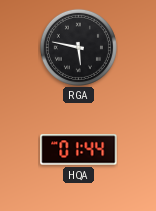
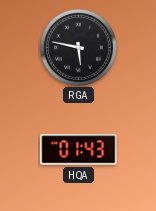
HQA: 01:44 -> 01:43
